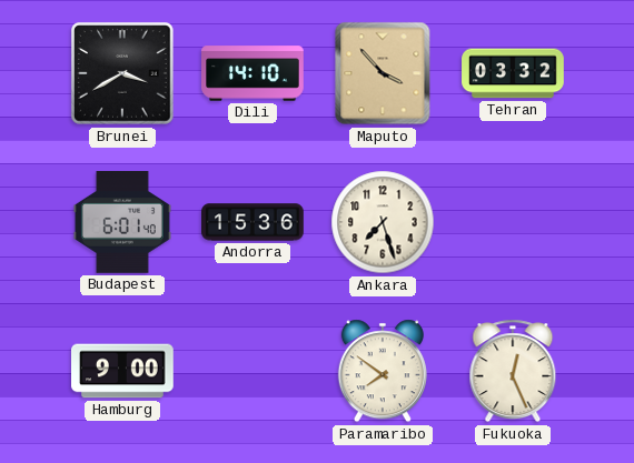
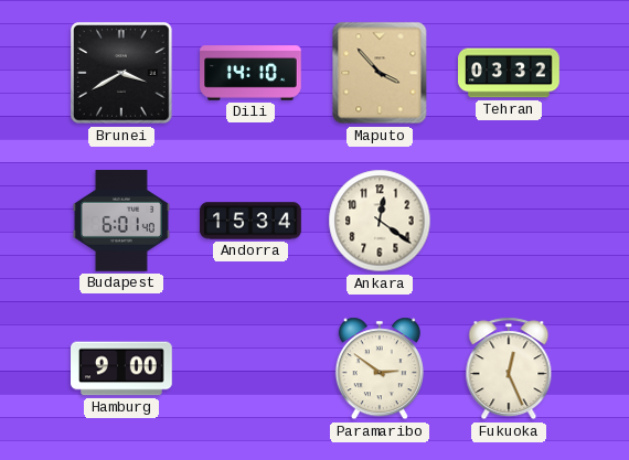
Andorra: 15:36 -> 15:34
Ankara: 7:27 -> 12:21
Paramaribo: 7:51 -> 2:51
